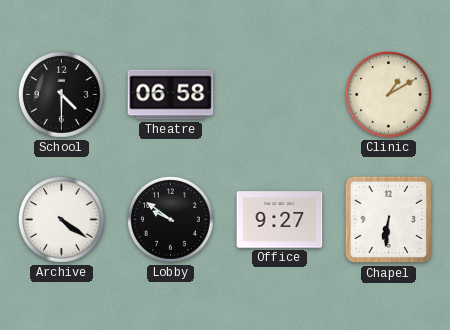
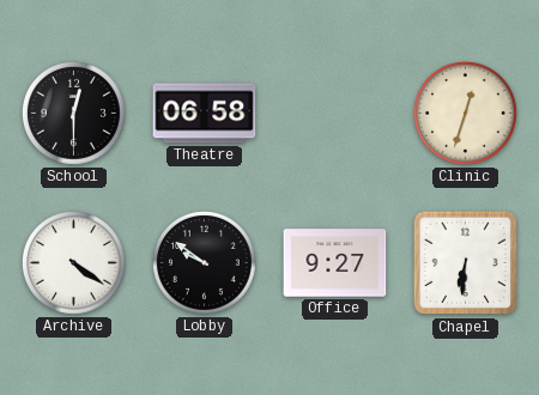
School: 4:30 -> 12:30
Clinic: 1:10 -> 12:33
